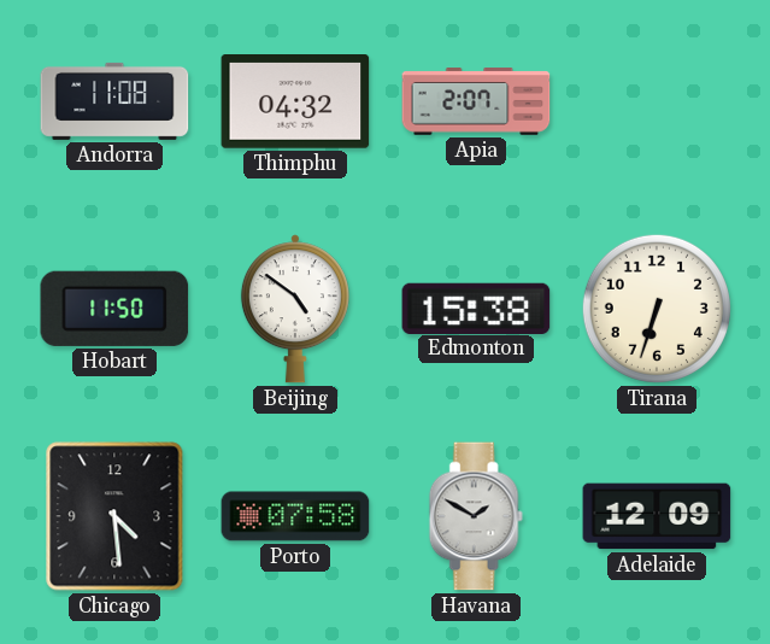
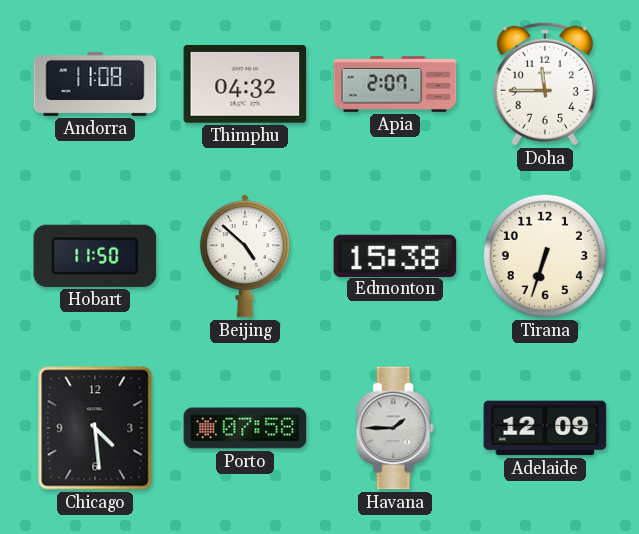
Doha: none -> 11:45
Beijing: 4:51 -> 4:52
Havana: 1:50 -> 1:45
